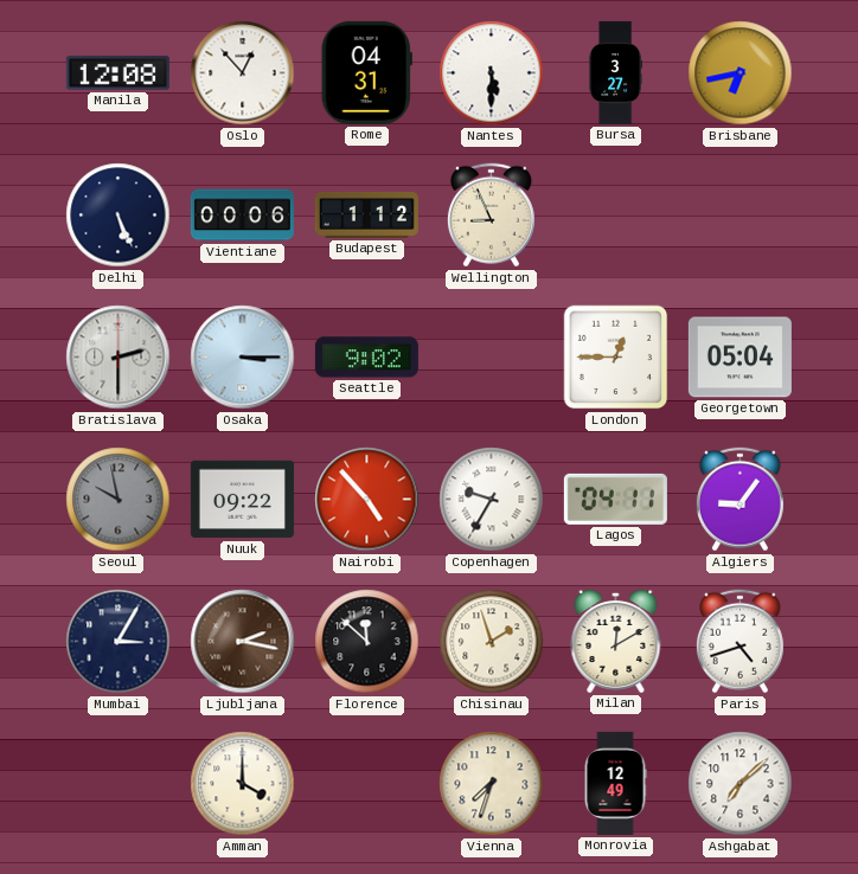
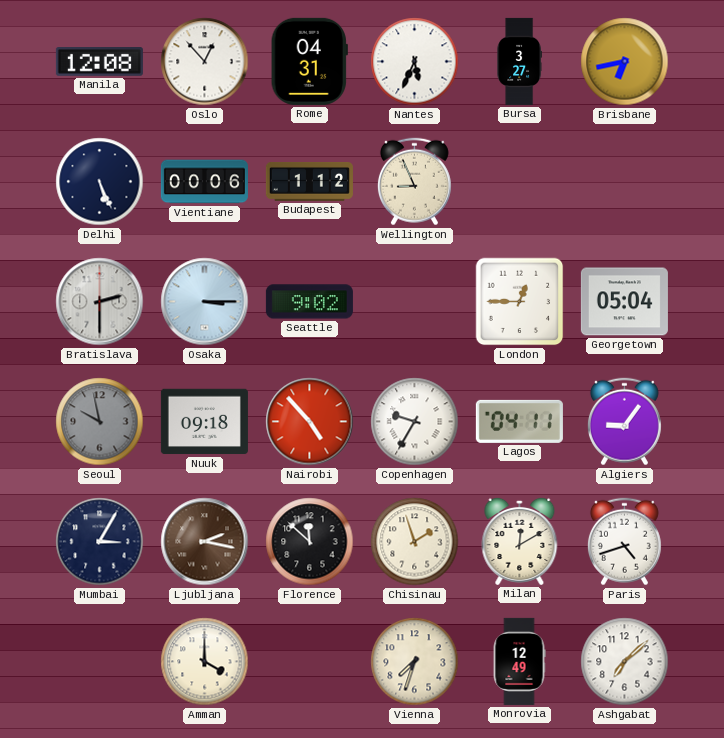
Nantes: 5:30 -> 5:34
Nuuk: 09:22 -> 09:18
